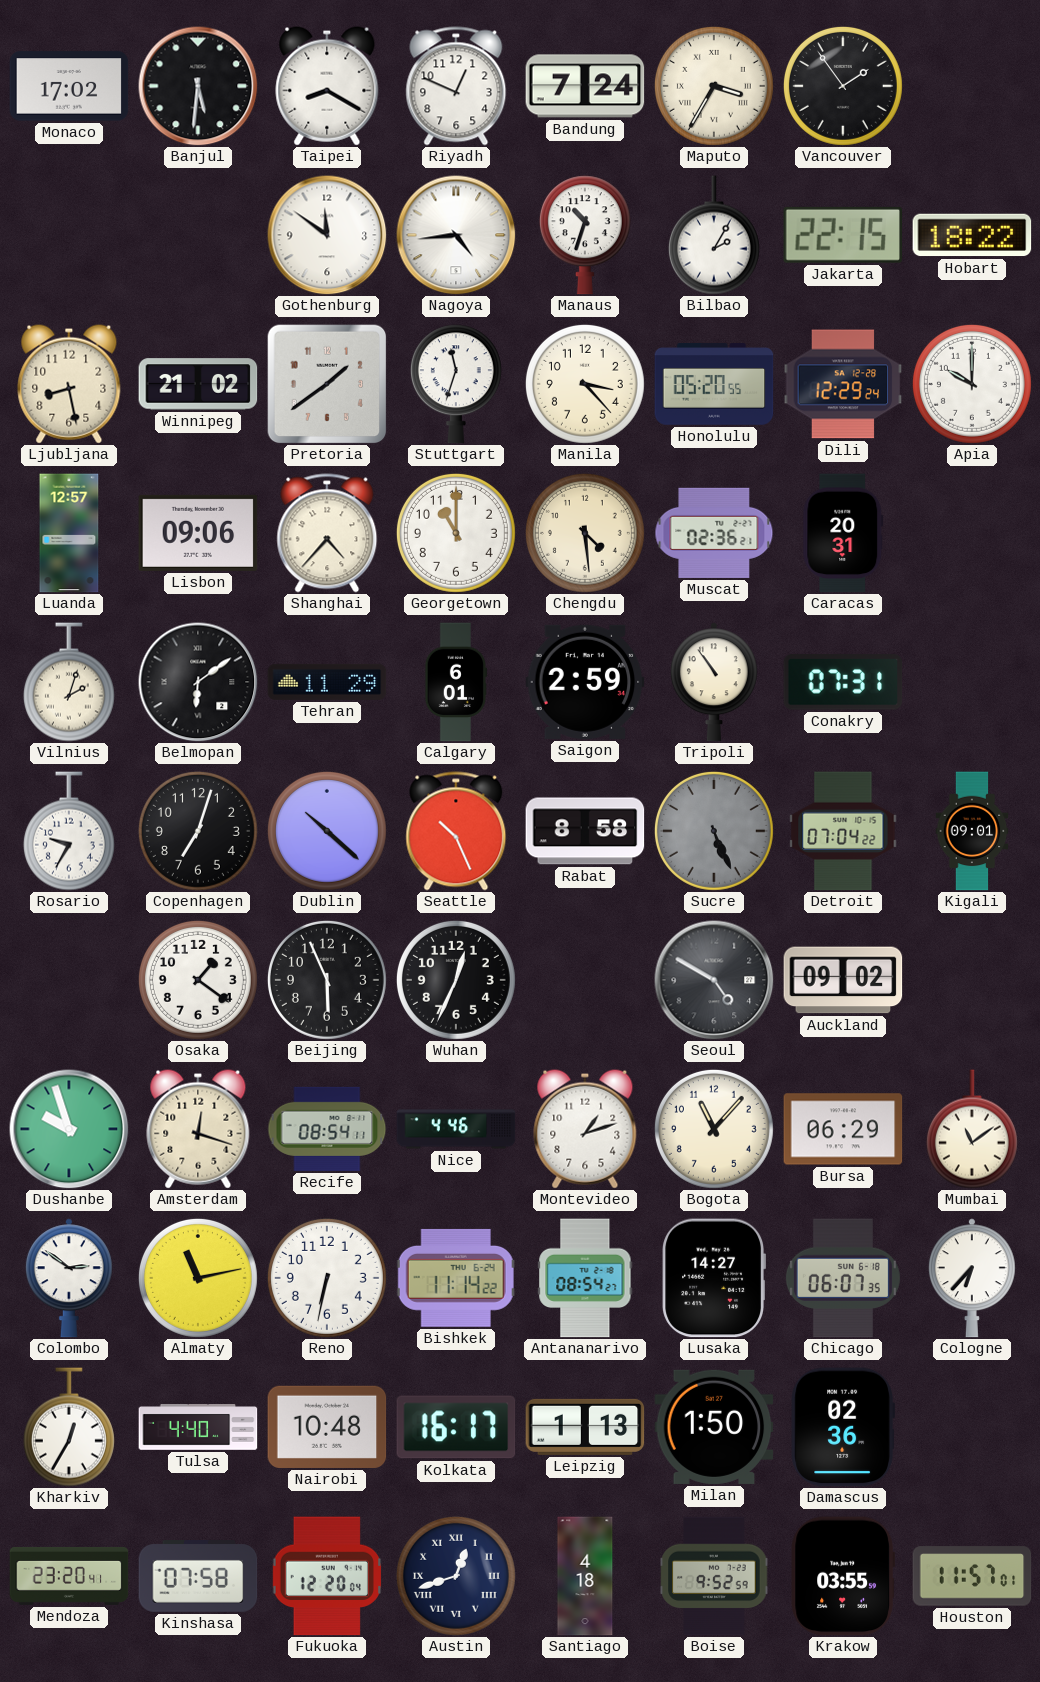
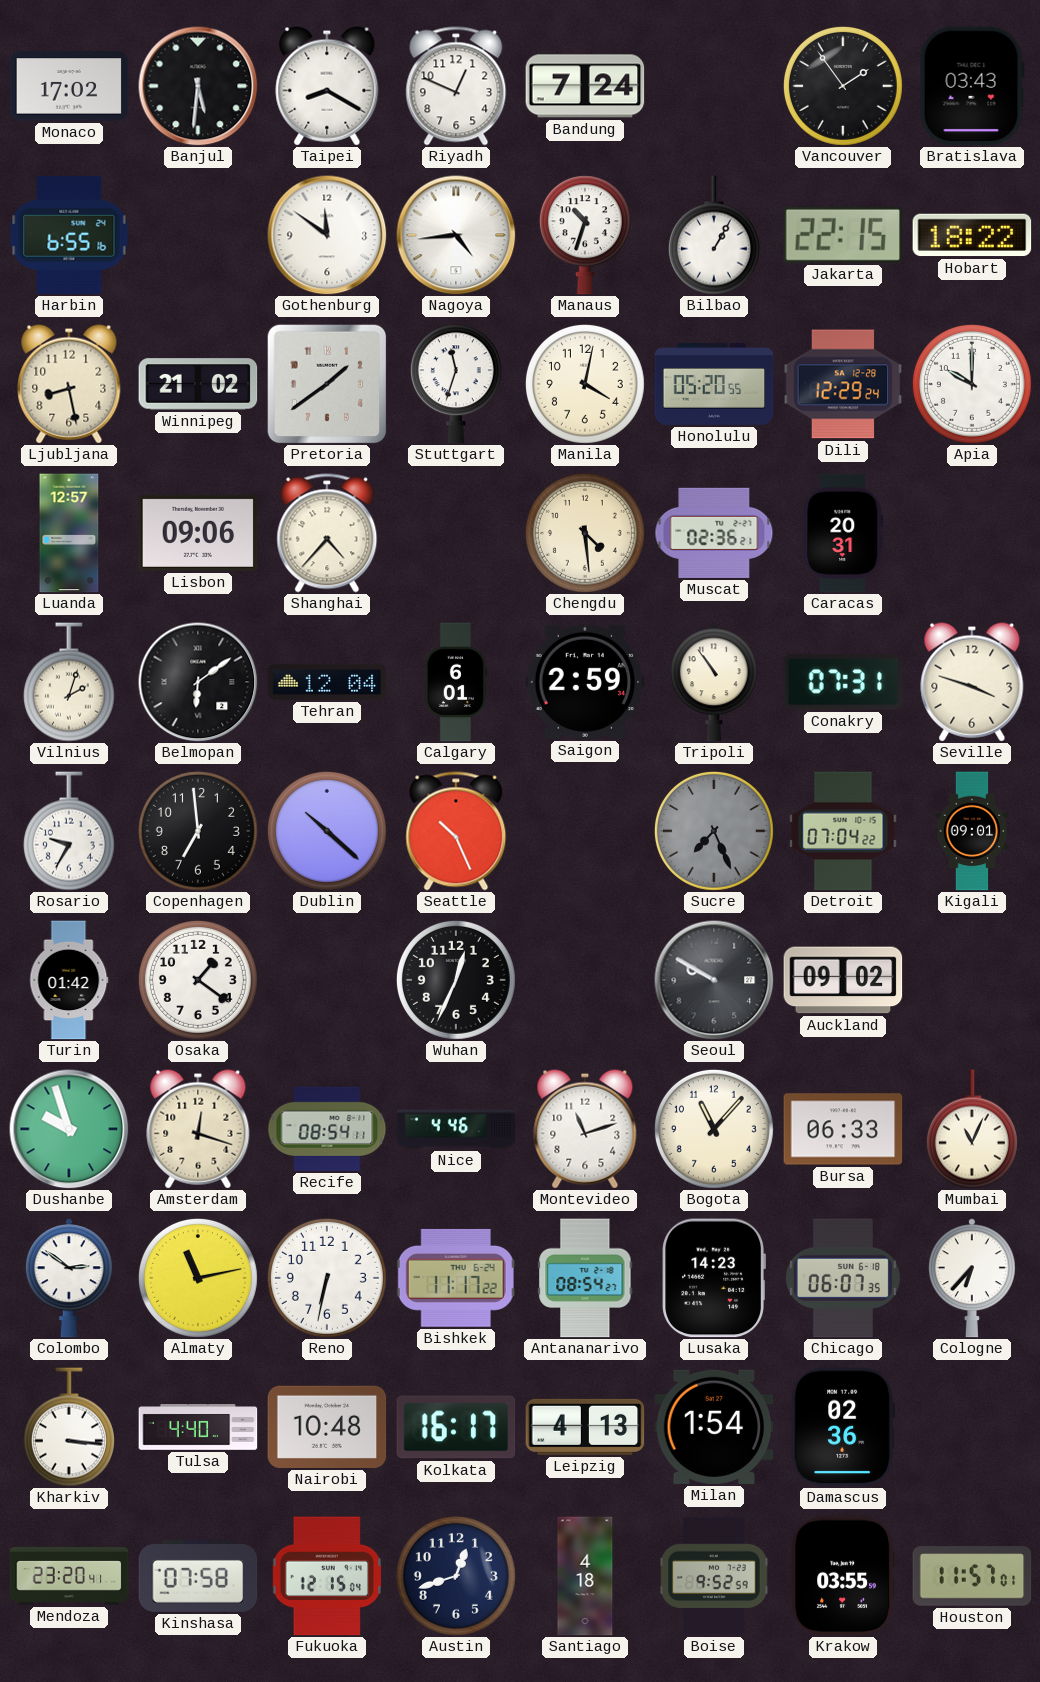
Maputo: 3:35 -> none
Bratislava: none -> 03:43
Harbin: none -> 6:55
Bilbao: 2:05 -> 1:05
Manila: 3:23 -> 4:02
Georgetown: 11:00 -> none
Tehran: 11:29 -> 12:04
Seville: none -> 3:48
Copenhagen: 7:03 -> 6:59
Rabat: 8:58 -> none
Sucre: 5:26 -> 7:26
Turin: none -> 01:42
Beijing: 5:56 -> none
Seoul: 4:50 -> 9:50
Montevideo: 1:12 -> 11:12
Bursa: 06:29 -> 06:33
Mumbai: 11:09 -> 11:04
Bishkek: 11:14 -> 11:17
Lusaka: 14:27 -> 14:23
Kharkiv: 12:35 -> 3:16
Leipzig: 1:13 -> 4:13
Milan: 1:50 -> 1:54
Fukuoka: 12:20 -> 12:15
Austin numerals: Roman -> Arabic
